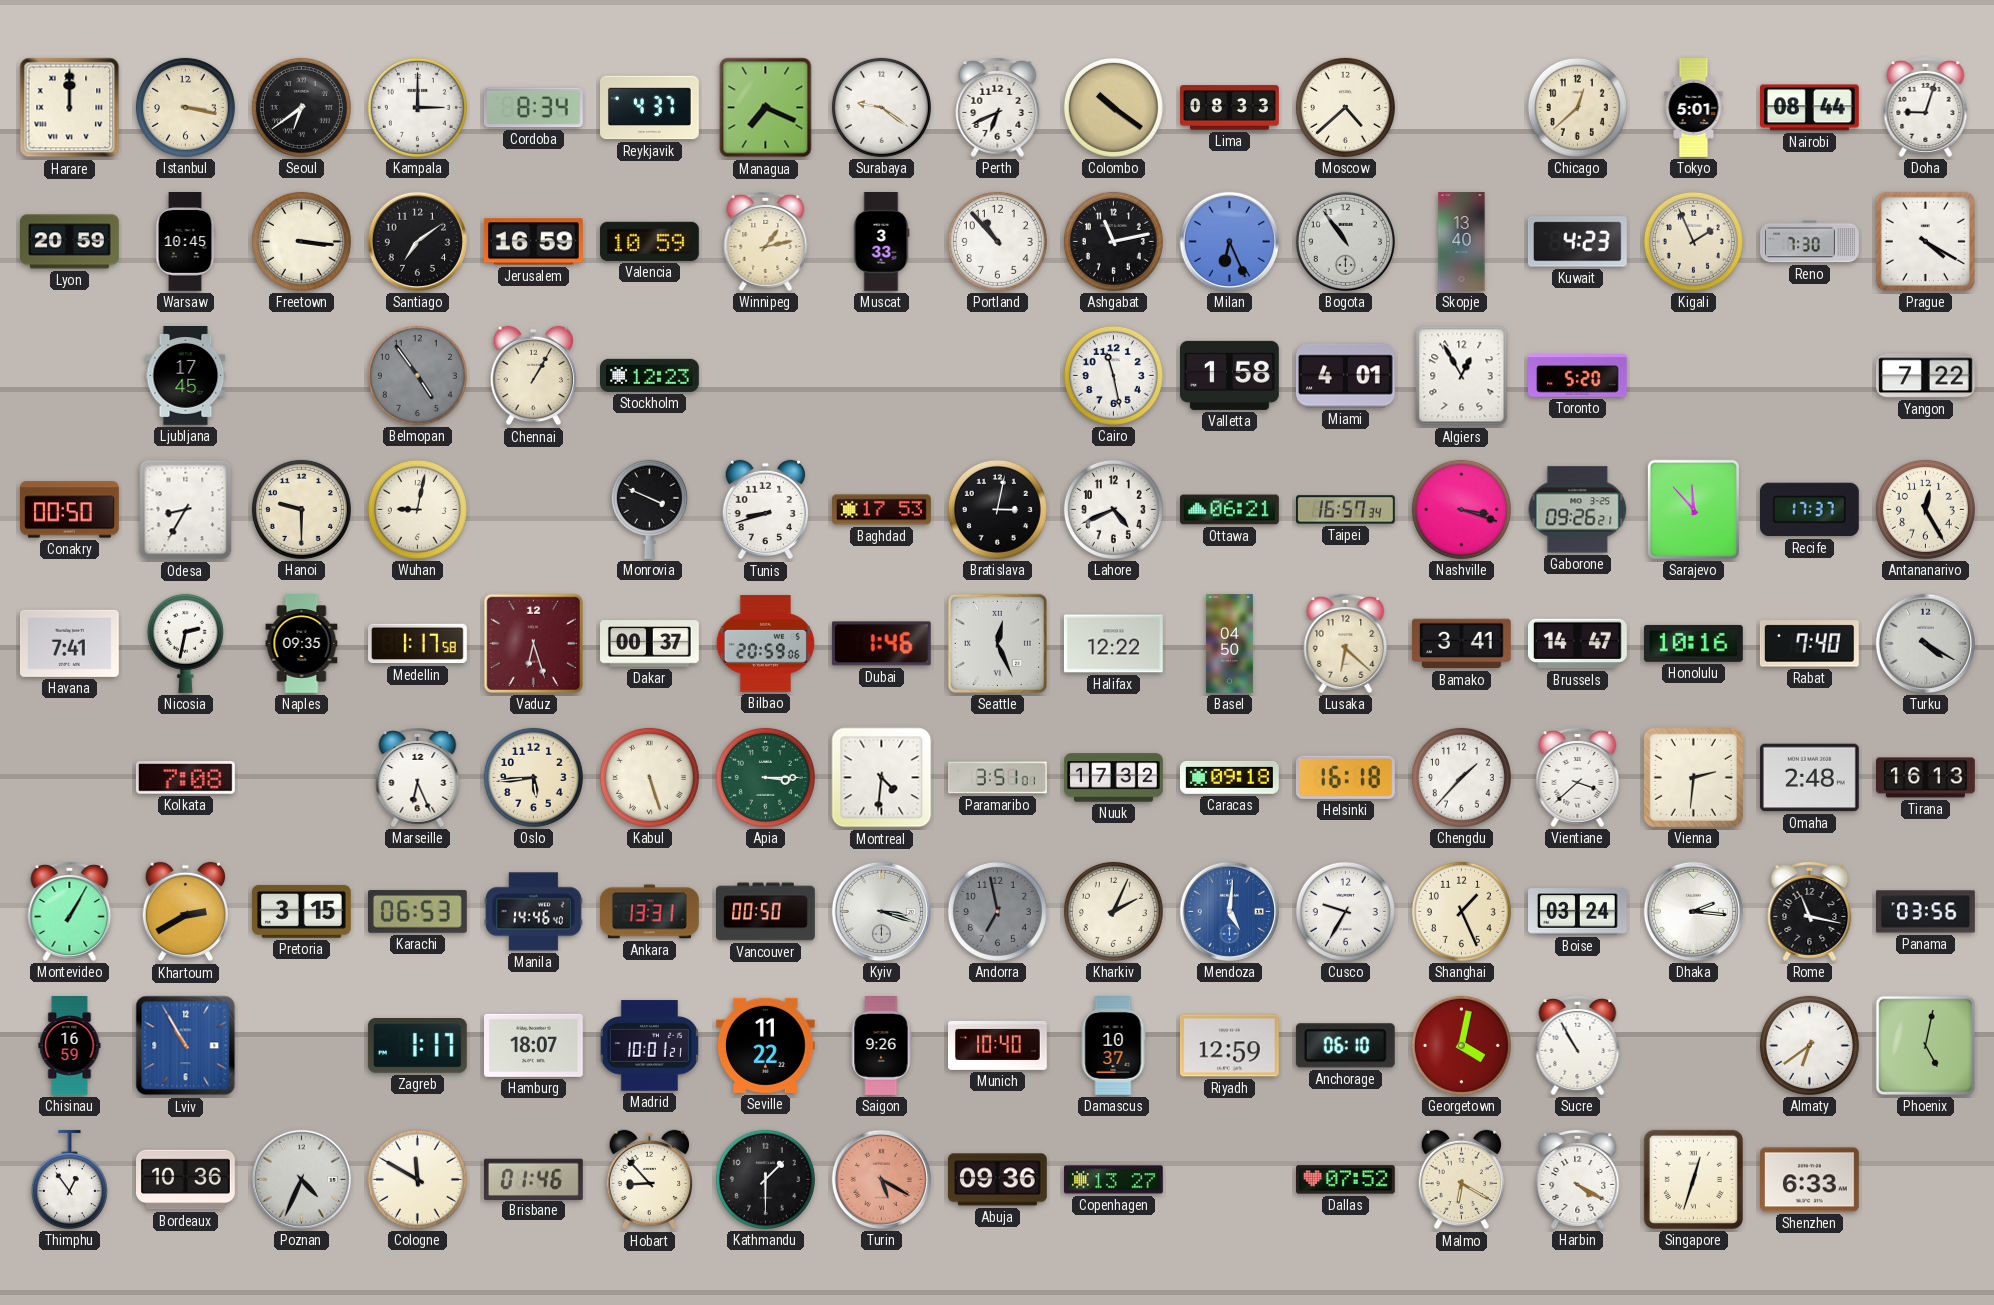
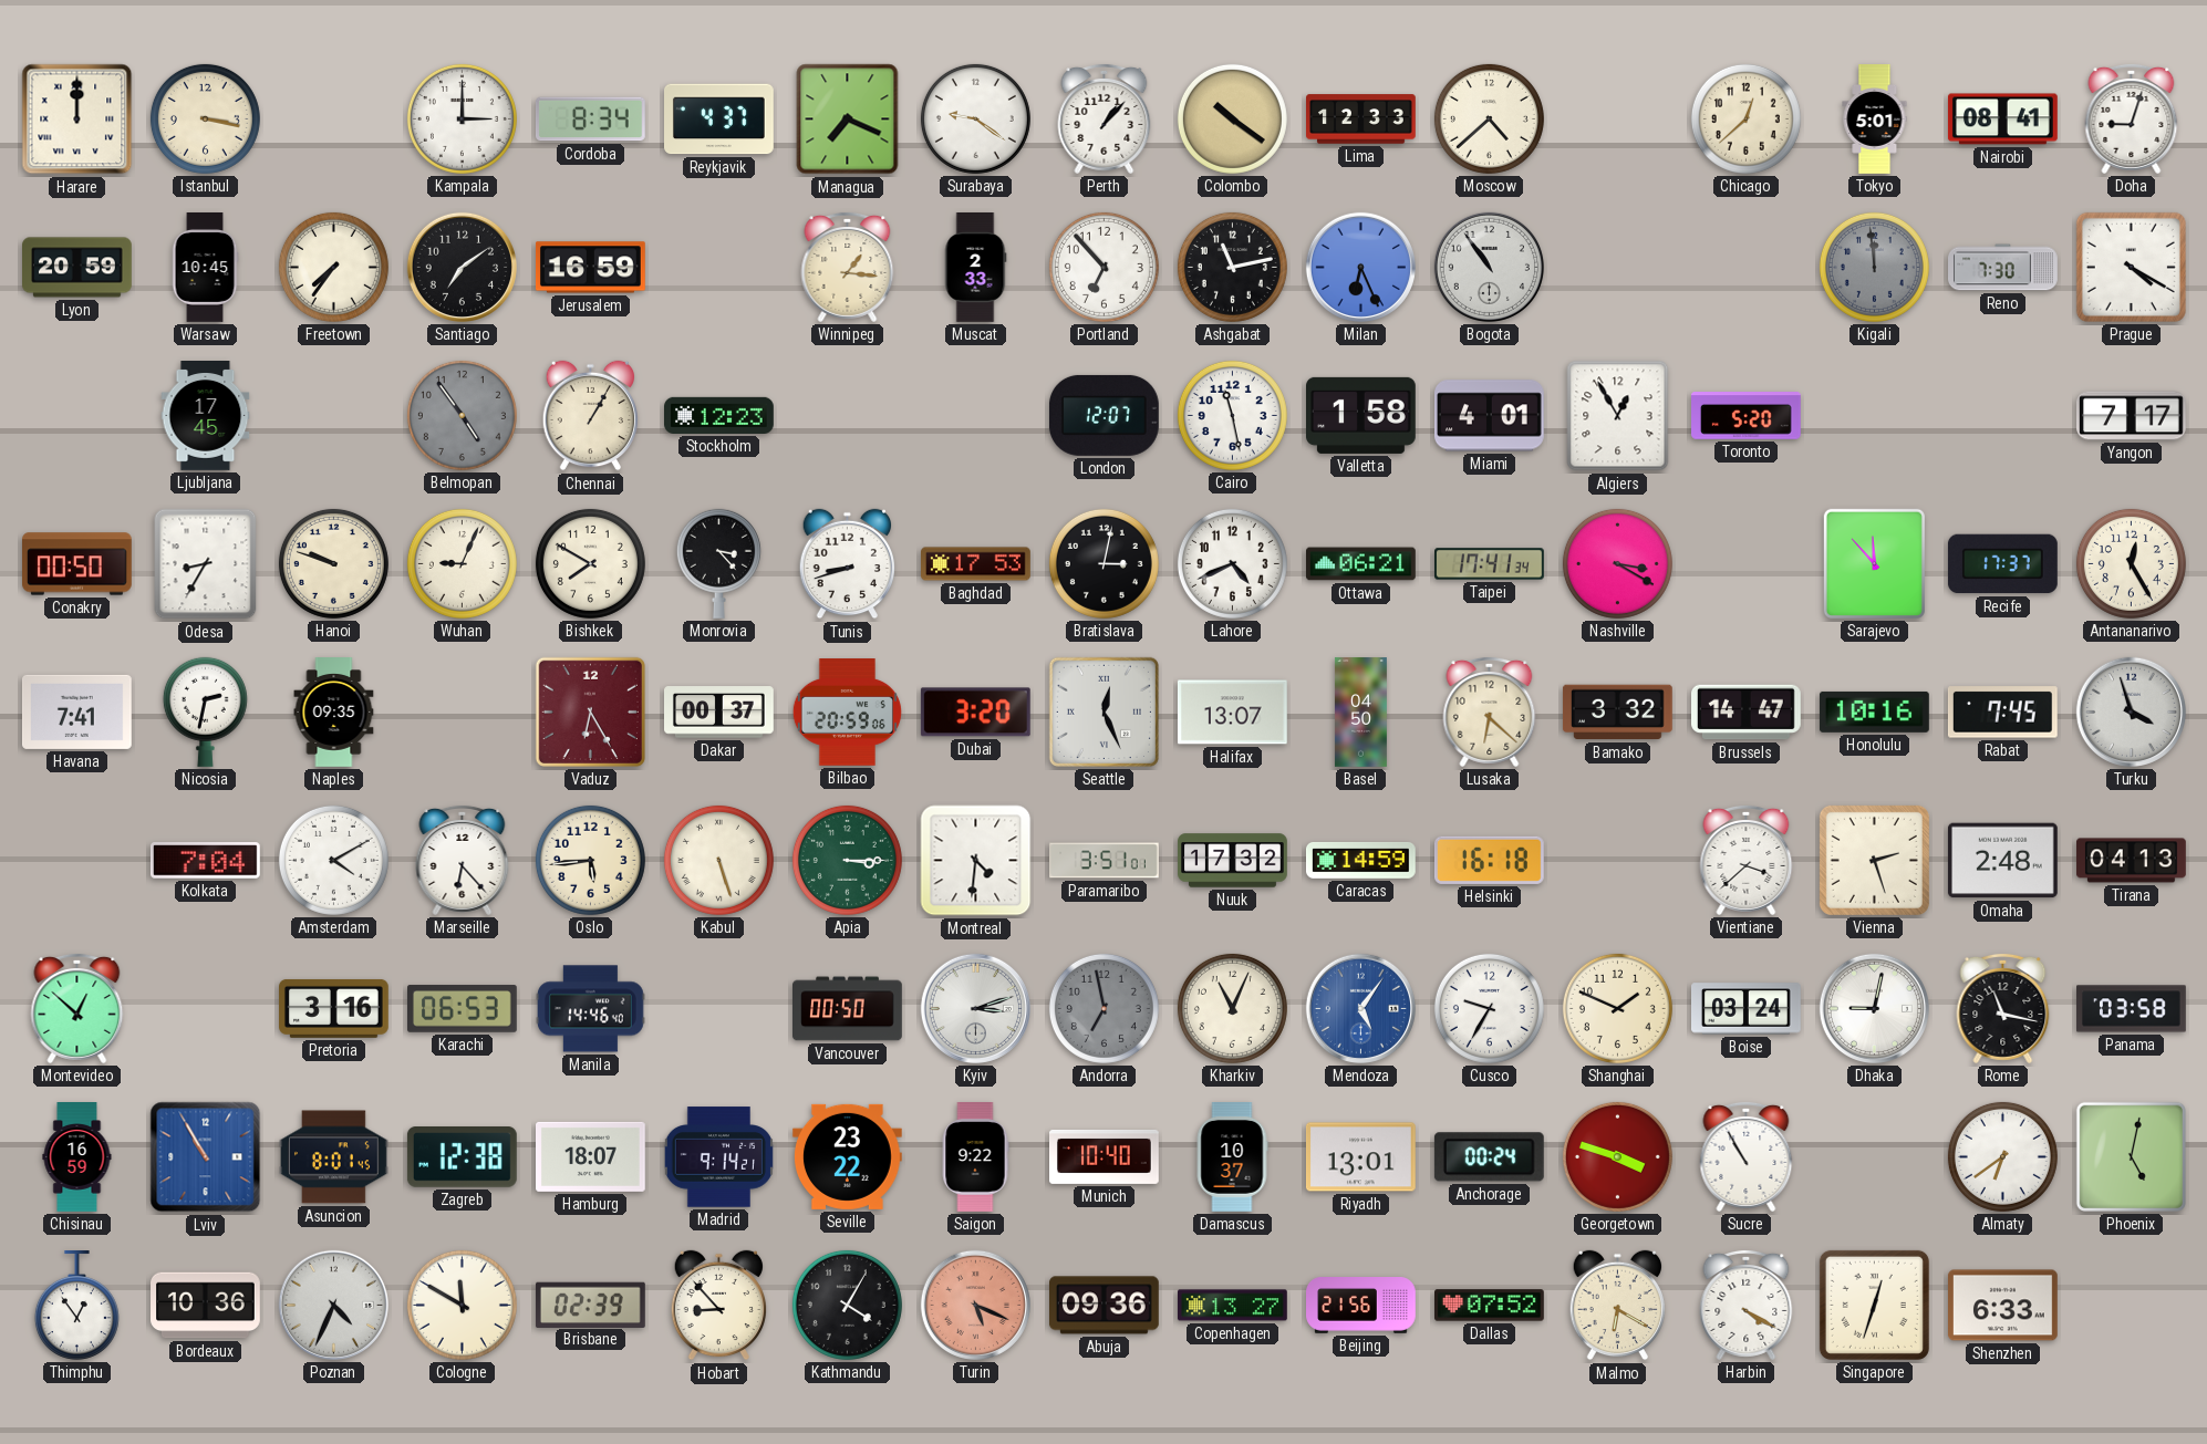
Seoul: 6:39 -> none
Perth: 6:41 -> 1:07
Lima: 08:33 -> 12:33
Nairobi: 08:44 -> 08:41
Freetown: 3:16 -> 7:36
Valencia: 10:59 -> none
Winnipeg: 1:13 -> 1:16
Muscat: 3:33 -> 2:33
Portland: 10:53 -> 6:53
Skopje: 13:40 -> none
Kuwait: 4:23 -> none
Kigali: 1:56 -> 11:59
Kigali dial: cream -> grey
London: none -> 12:07
Yangon: 7:22 -> 7:17
Hanoi: 9:30 -> 9:48
Wuhan: 9:02 -> 9:04
Bishkek: none -> 7:50
Monrovia: 3:49 -> 3:23
Taipei: 16:57 -> 17:41
Nashville: 3:18 -> 3:20
Gaborone: 09:26 -> none
Medellin: 1:17 -> none
Vaduz: 6:27 -> 6:25
Dubai: 1:46 -> 3:20
Halifax: 12:22 -> 13:07
Bamako: 3:41 -> 3:32
Rabat: 7:40 -> 7:45
Turku: 4:20 -> 3:57
Kolkata: 7:08 -> 7:04
Amsterdam: none -> 4:10
Marseille: 6:26 -> 6:23
Caracas: 09:18 -> 14:59
Chengdu: 1:37 -> none
Vienna: 2:31 -> 2:27
Tirana: 16:13 -> 04:13
Montevideo: 1:05 -> 12:52
Khartoum: 2:40 -> none
Pretoria: 3:15 -> 3:16
Ankara: 13:31 -> none
Kyiv: 3:18 -> 3:12
Kharkiv: 2:04 -> 11:04
Mendoza: 5:01 -> 5:06
Shanghai: 1:26 -> 1:49
Dhaka: 2:16 -> 9:02
Panama: 03:56 -> 03:58
Asuncion: none -> 8:01
Zagreb: 1:17 -> 12:38
Madrid: 10:01 -> 9:14
Seville: 11:22 -> 23:22
Saigon: 9:26 -> 9:22
Riyadh: 12:59 -> 13:01
Anchorage: 06:10 -> 00:24
Georgetown: 4:02 -> 3:48
Brisbane: 01:46 -> 02:39
Kathmandu: 1:30 -> 4:05
Turin: 5:20 -> 5:19
Beijing: none -> 21:56
